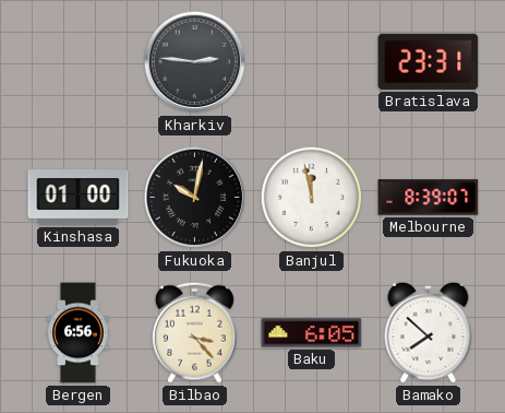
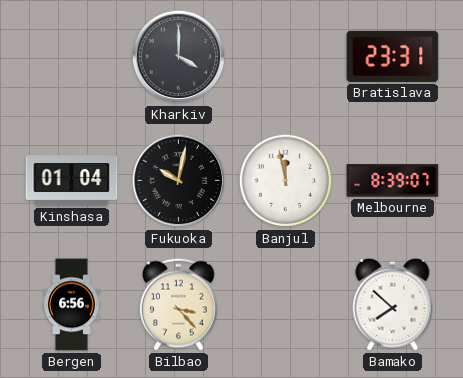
Kharkiv: 2:46 -> 4:00
Kinshasa: 01:00 -> 01:04
Baku: 6:05 -> none
